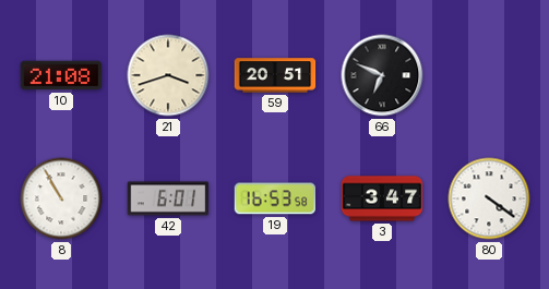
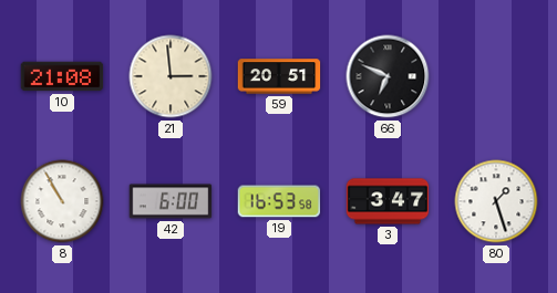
21: 3:42 -> 2:59
42: 6:01 -> 6:00
80: 4:21 -> 1:27
